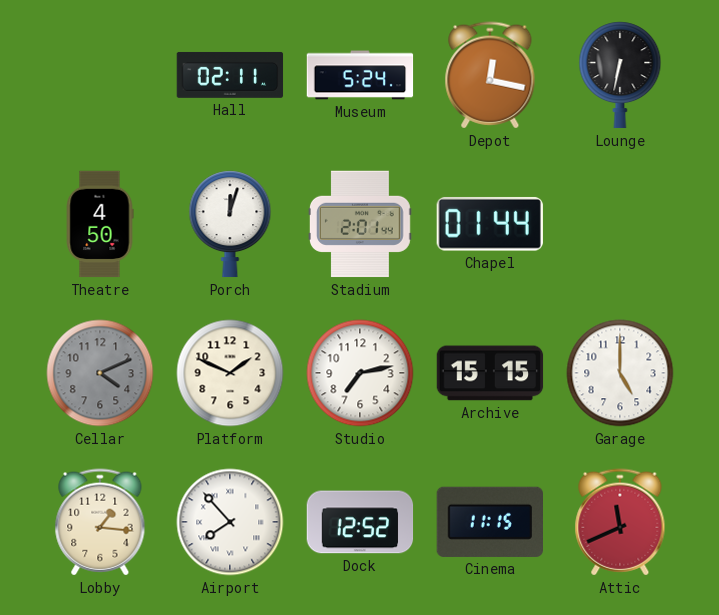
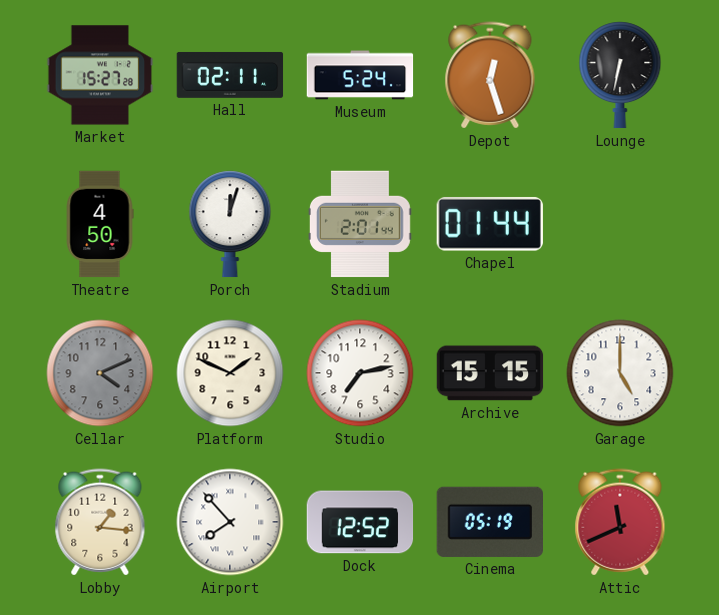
Market: none -> 15:27
Depot: 12:17 -> 12:27
Cinema: 11:15 -> 05:19
